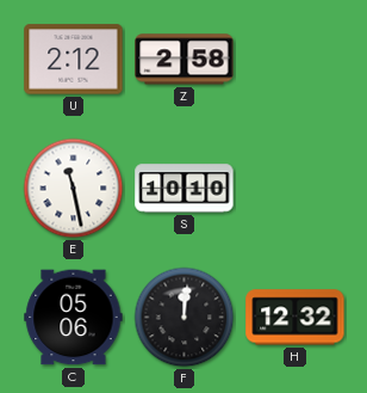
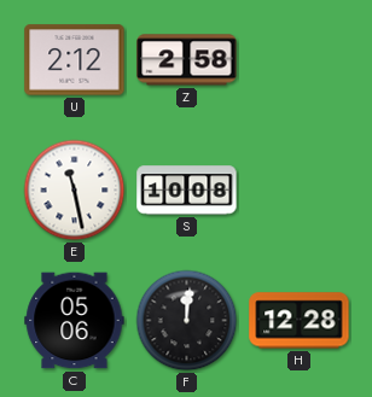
S: 10:10 -> 10:08
H: 12:32 -> 12:28
